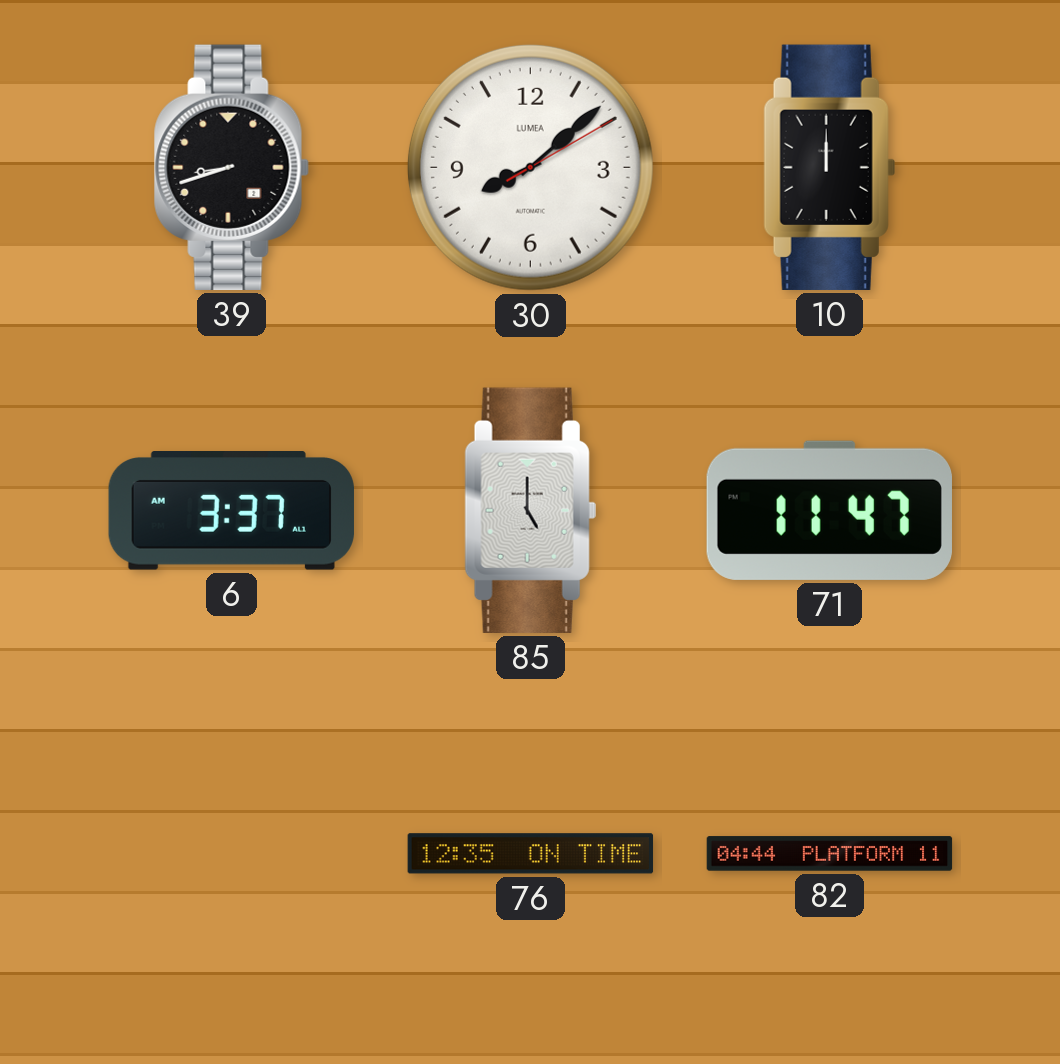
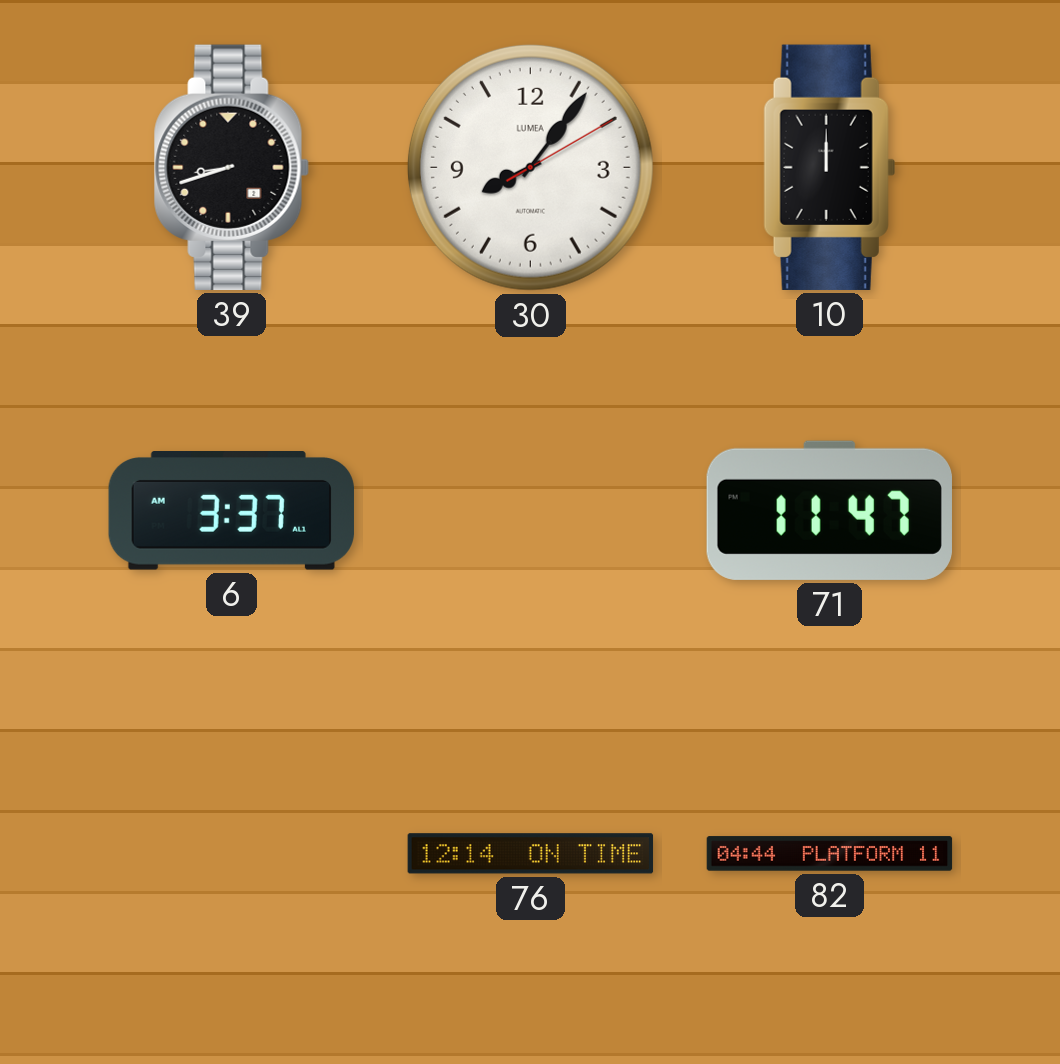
30: 8:08 -> 8:06
85: 5:00 -> none
76: 12:35 -> 12:14
